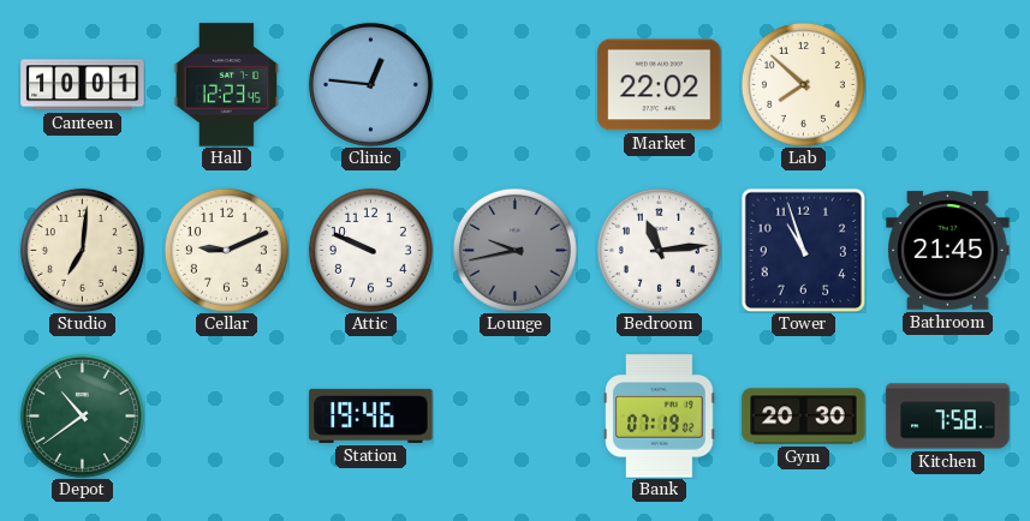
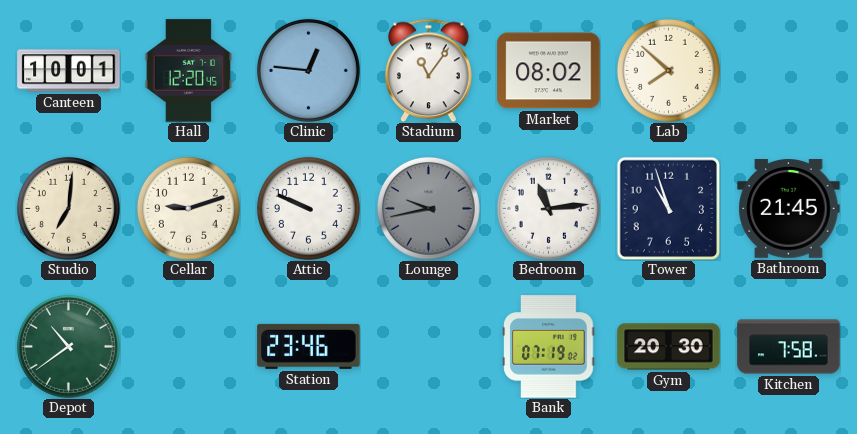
Hall: 12:23 -> 12:20
Stadium: none -> 11:06
Market: 22:02 -> 08:02
Cellar: 9:11 -> 9:12
Station: 19:46 -> 23:46
